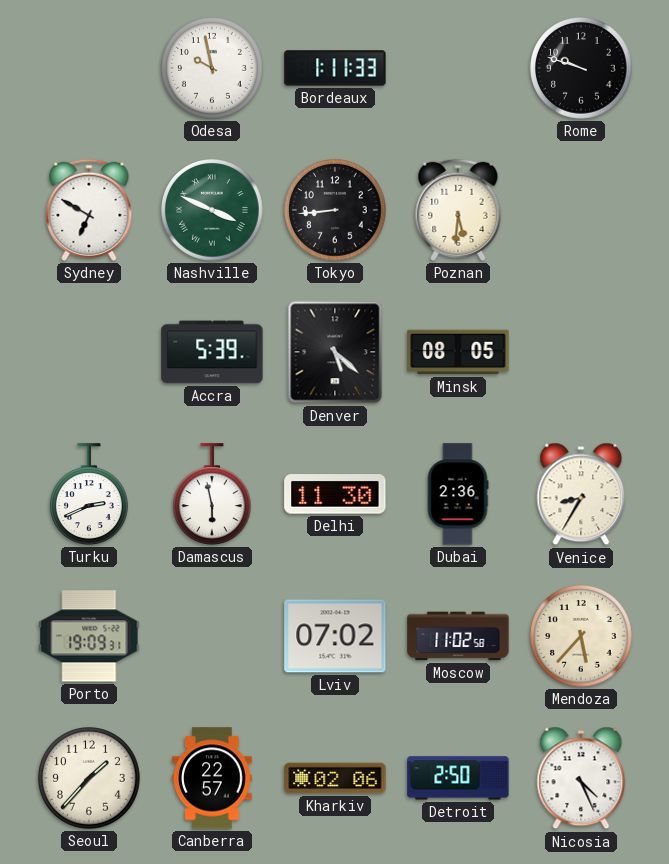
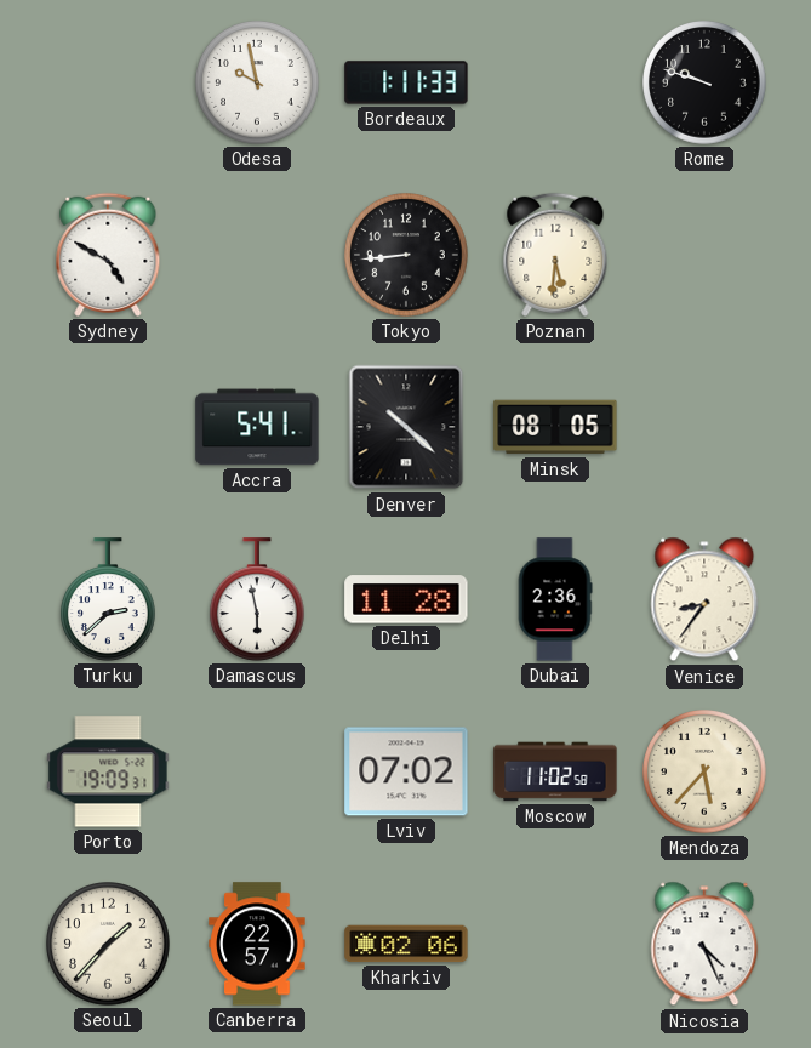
Sydney: 6:50 -> 4:50
Nashville: 3:49 -> none
Accra: 5:39 -> 5:41
Denver: 5:22 -> 10:22
Turku: 2:41 -> 2:38
Delhi: 11:30 -> 11:28
Venice: 8:35 -> 8:36
Detroit: 2:50 -> none
